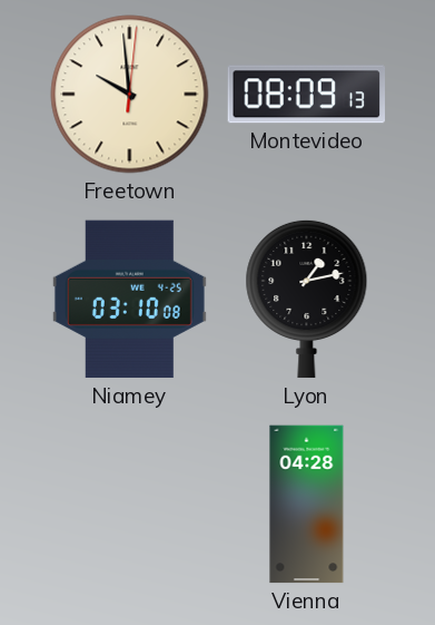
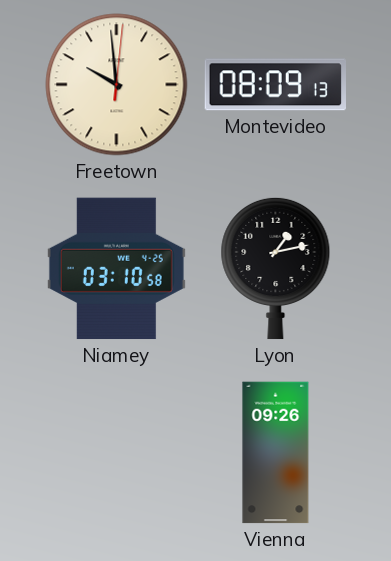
Niamey: 03:10:08 -> 03:10:58
Vienna: 04:28 -> 09:26
